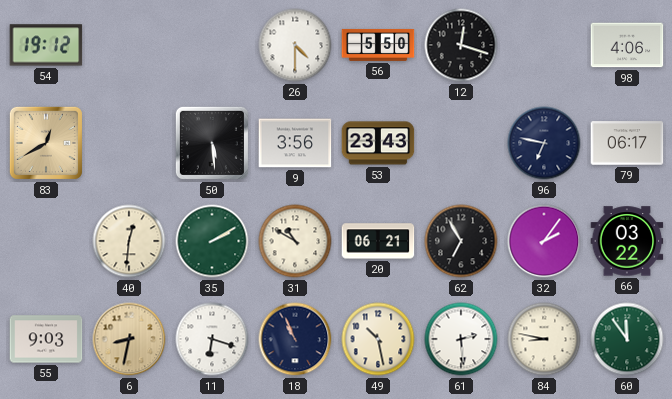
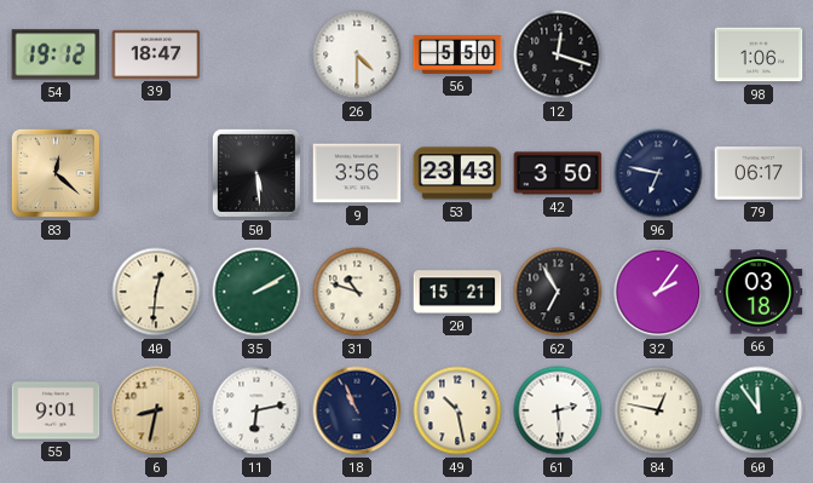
39: none -> 18:47
98: 4:06 -> 1:06
83: 12:40 -> 12:22
42: none -> 3:50
31: 10:50 -> 10:48
20: 06:21 -> 15:21
66: 03:22 -> 03:18
55: 9:03 -> 9:01
11: 6:18 -> 6:13
84: 8:47 -> 12:47
